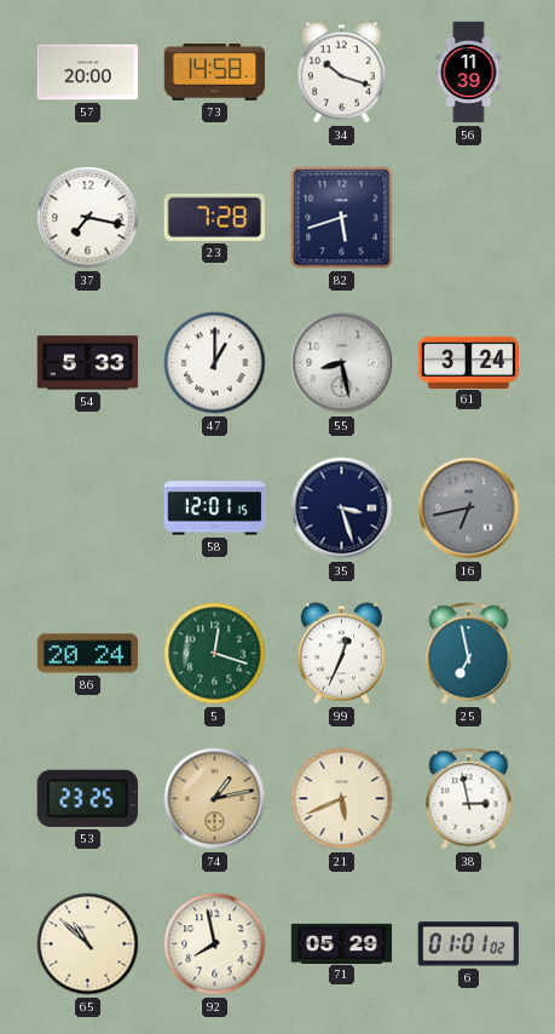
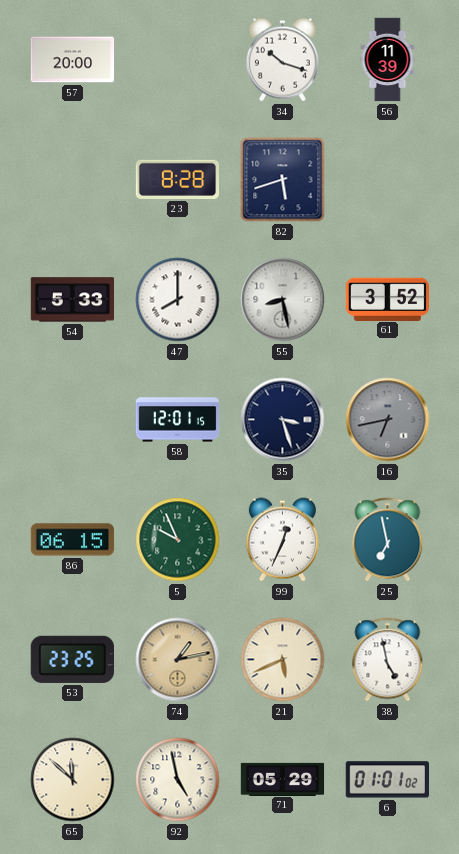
73: 14:58 -> none
37: 7:17 -> none
23: 7:28 -> 8:28
47: 1:00 -> 8:00
61: 3:24 -> 3:52
86: 20:24 -> 06:15
5: 12:18 -> 9:56
38: 2:58 -> 4:58
65: 10:52 -> 11:52
92: 7:58 -> 4:58
